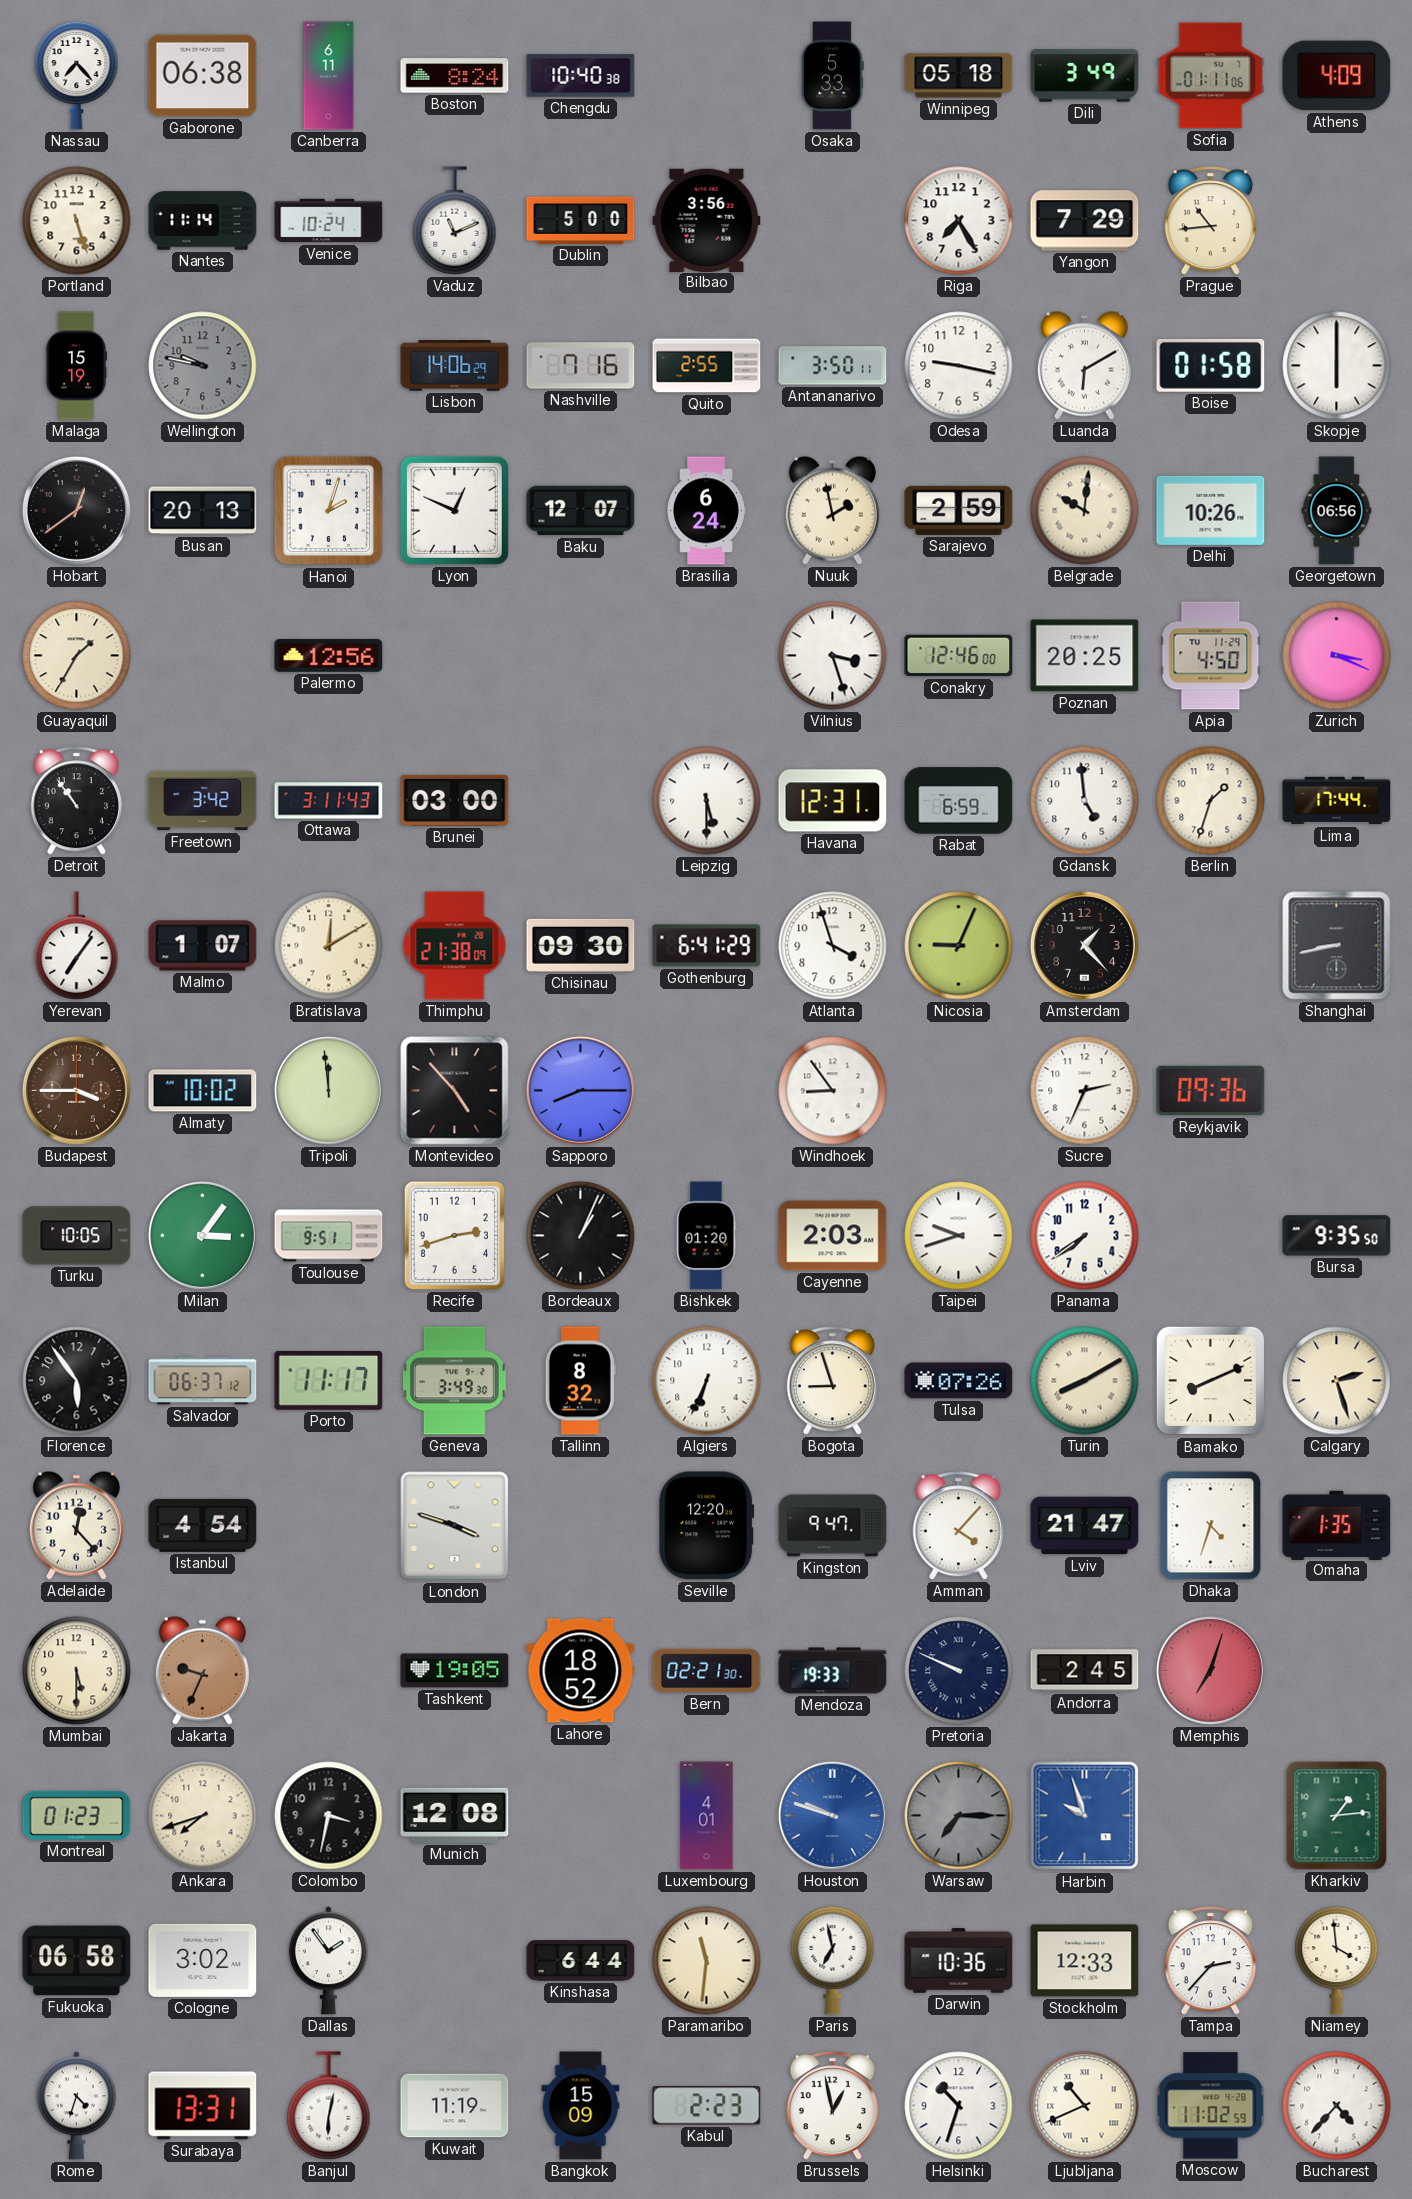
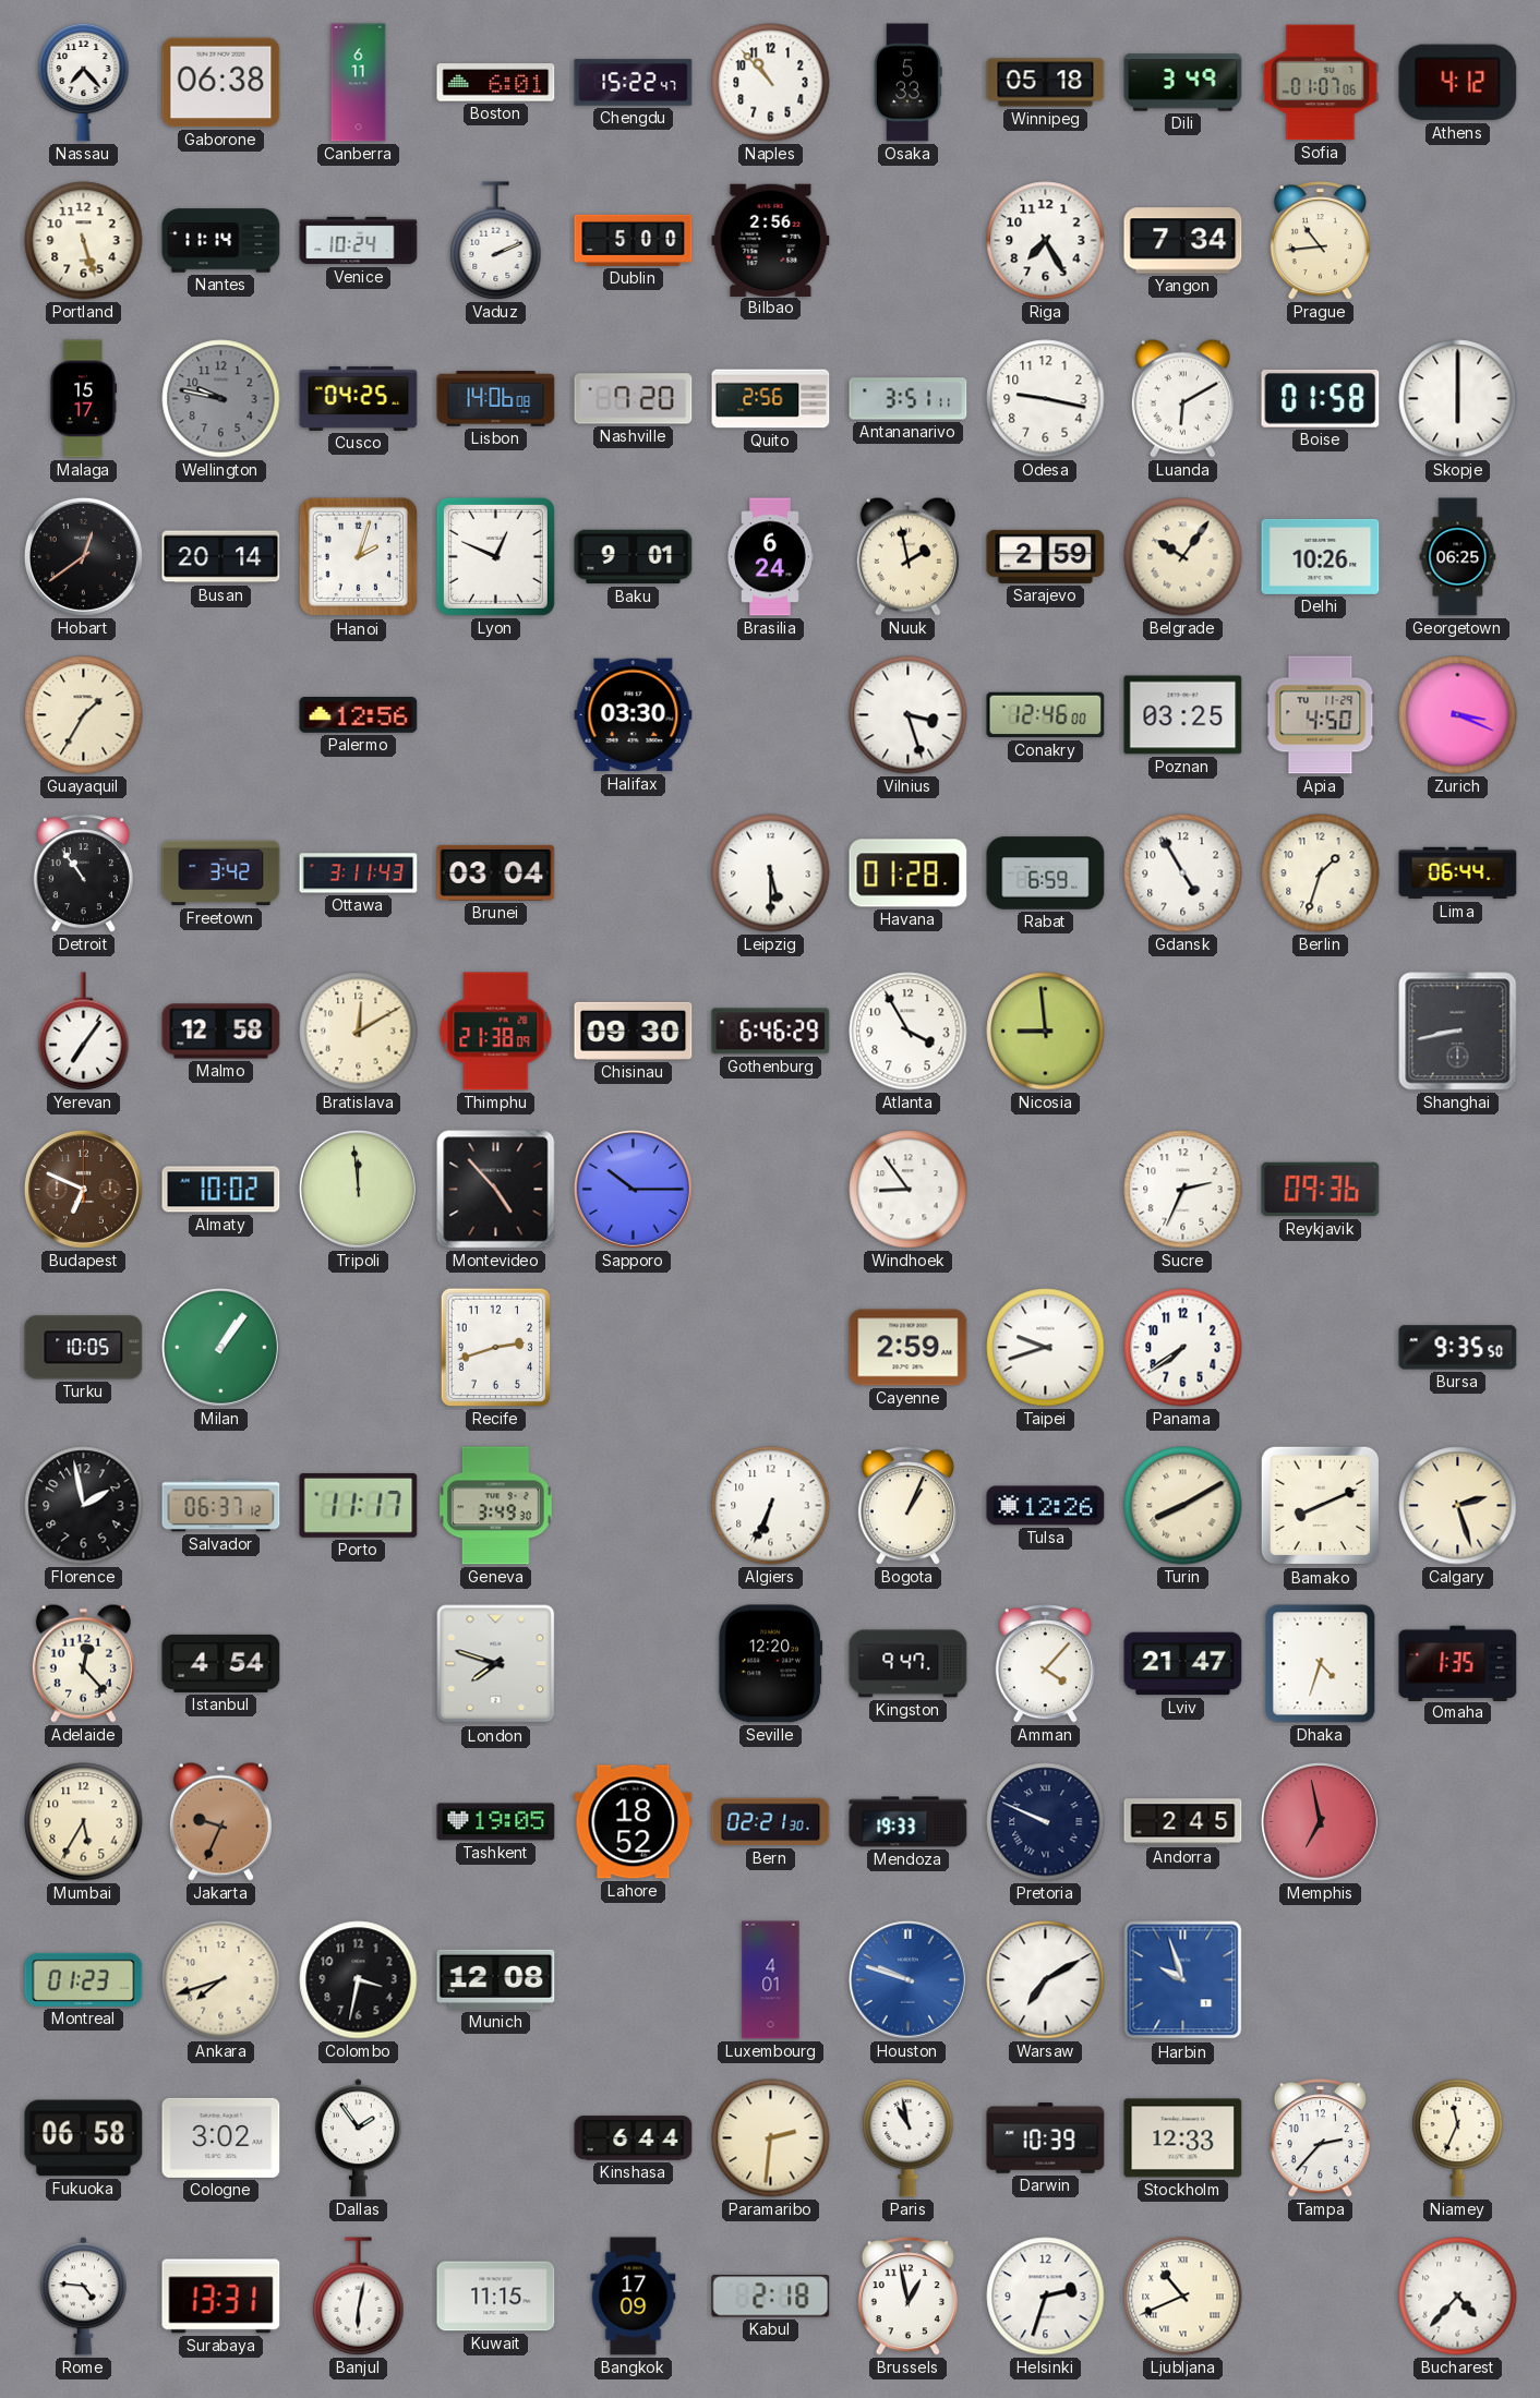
Boston: 8:24 -> 6:01
Chengdu: 10:40 -> 15:22
Naples: none -> 10:53
Sofia: 01:11 -> 01:07
Athens: 4:09 -> 4:12
Vaduz: 11:11 -> 2:11
Bilbao: 3:56 -> 2:56
Yangon: 7:29 -> 7:34
Malaga: 15:19 -> 15:17
Cusco: none -> 04:25
Lisbon: 14:06:29 -> 14:06:08
Nashville: 7:16 -> 7:20
Quito: 2:55 -> 2:56
Antananarivo: 3:50 -> 3:51
Busan: 20:13 -> 20:14
Baku: 12:07 -> 9:01
Belgrade: 10:01 -> 10:06
Georgetown: 06:56 -> 06:25
Halifax: none -> 03:30
Poznan: 20:25 -> 03:25
Brunei: 03:00 -> 03:04
Havana: 12:31 -> 01:28
Gdansk: 4:59 -> 4:55
Lima: 17:44 -> 06:44
Malmo: 1:07 -> 12:58
Gothenburg: 6:41 -> 6:46
Atlanta: 3:57 -> 3:55
Nicosia: 9:04 -> 8:59
Amsterdam: 1:23 -> none
Budapest: 3:45 -> 6:49
Sapporo: 8:15 -> 10:15
Milan: 3:06 -> 1:06
Toulouse: 9:51 -> none
Bordeaux: 1:04 -> none
Bishkek: 01:20 -> none
Cayenne: 2:03 -> 2:59
Florence: 5:54 -> 1:58
Tallinn: 8:32 -> none
Bogota: 8:57 -> 1:04
Tulsa: 07:26 -> 12:26
London: 3:48 -> 7:48
Mumbai: 5:30 -> 5:35
Memphis: 7:03 -> 6:58
Warsaw: 7:15 -> 7:10
Warsaw dial: grey -> white
Kharkiv: 1:14 -> none
Paramaribo: 11:31 -> 2:31
Paris: 6:58 -> 10:58
Darwin: 10:36 -> 10:39
Niamey: 3:59 -> 11:34
Rome: 4:33 -> 4:46
Kuwait: 11:19 -> 11:15
Bangkok: 15:09 -> 17:09
Kabul: 2:23 -> 2:18
Helsinki: 10:33 -> 2:33
Moscow: 11:02 -> none
